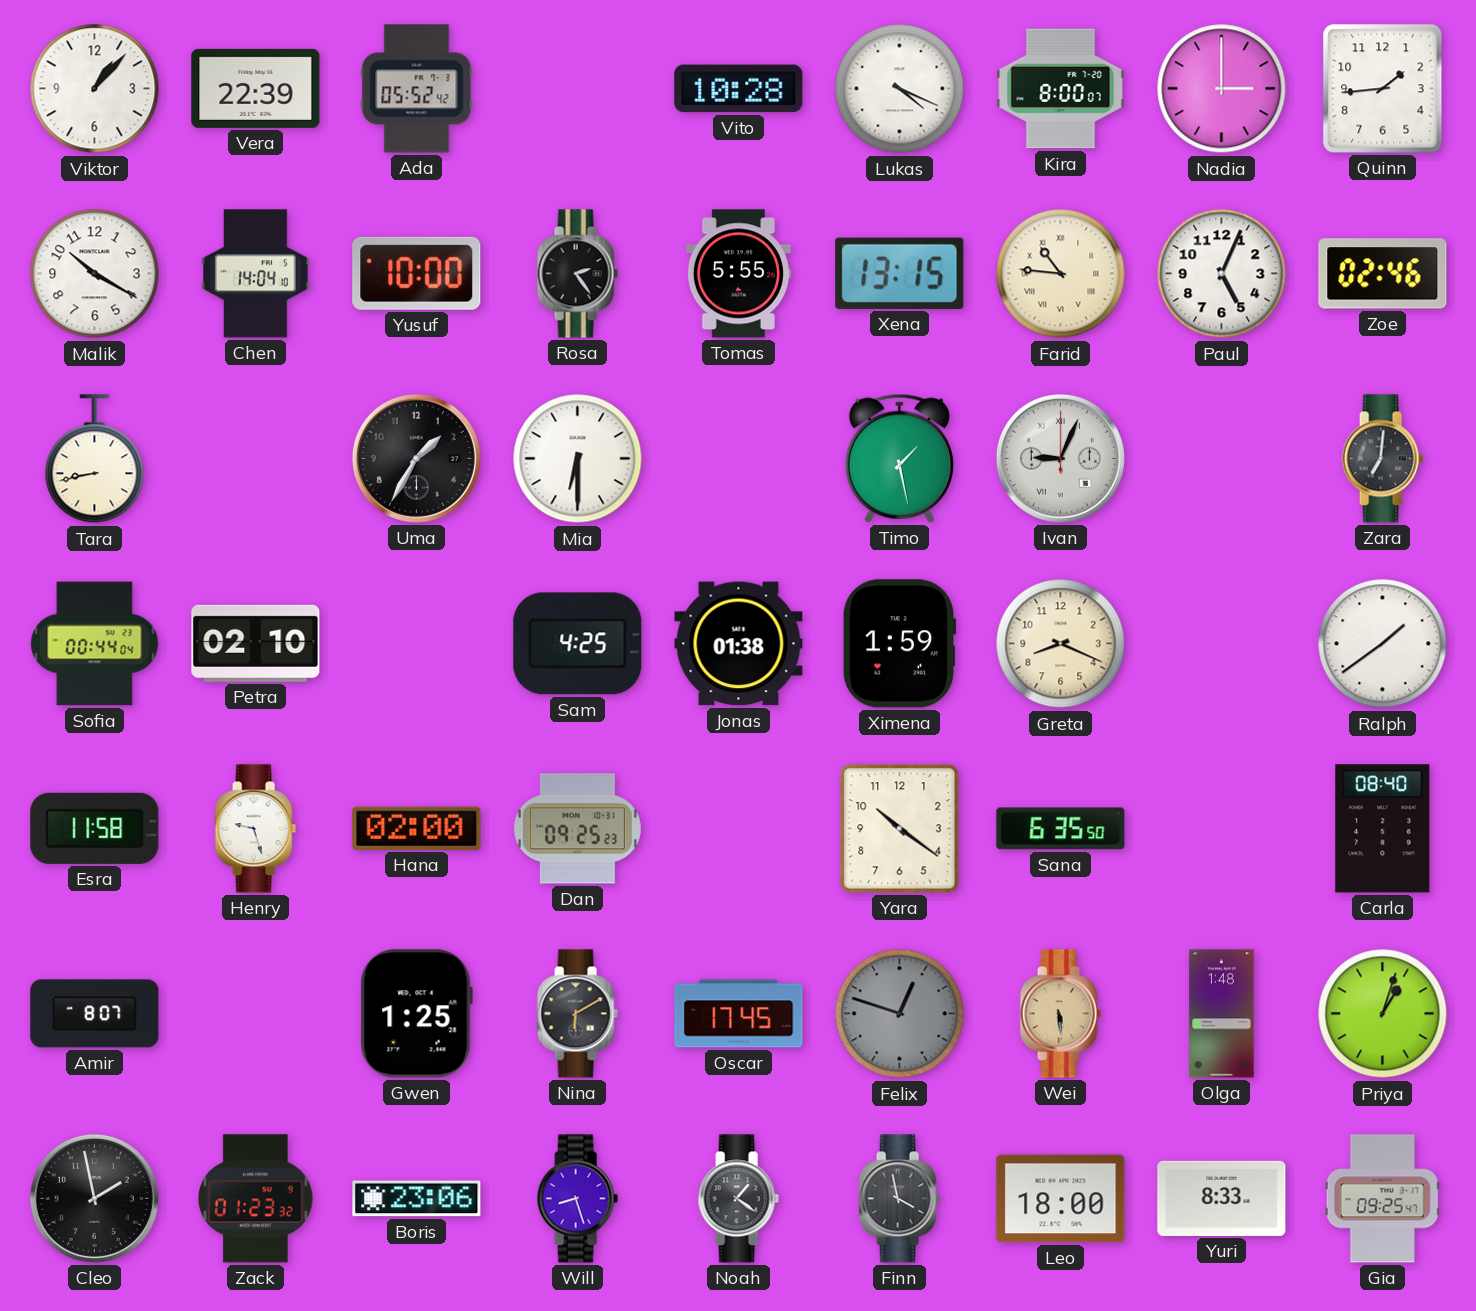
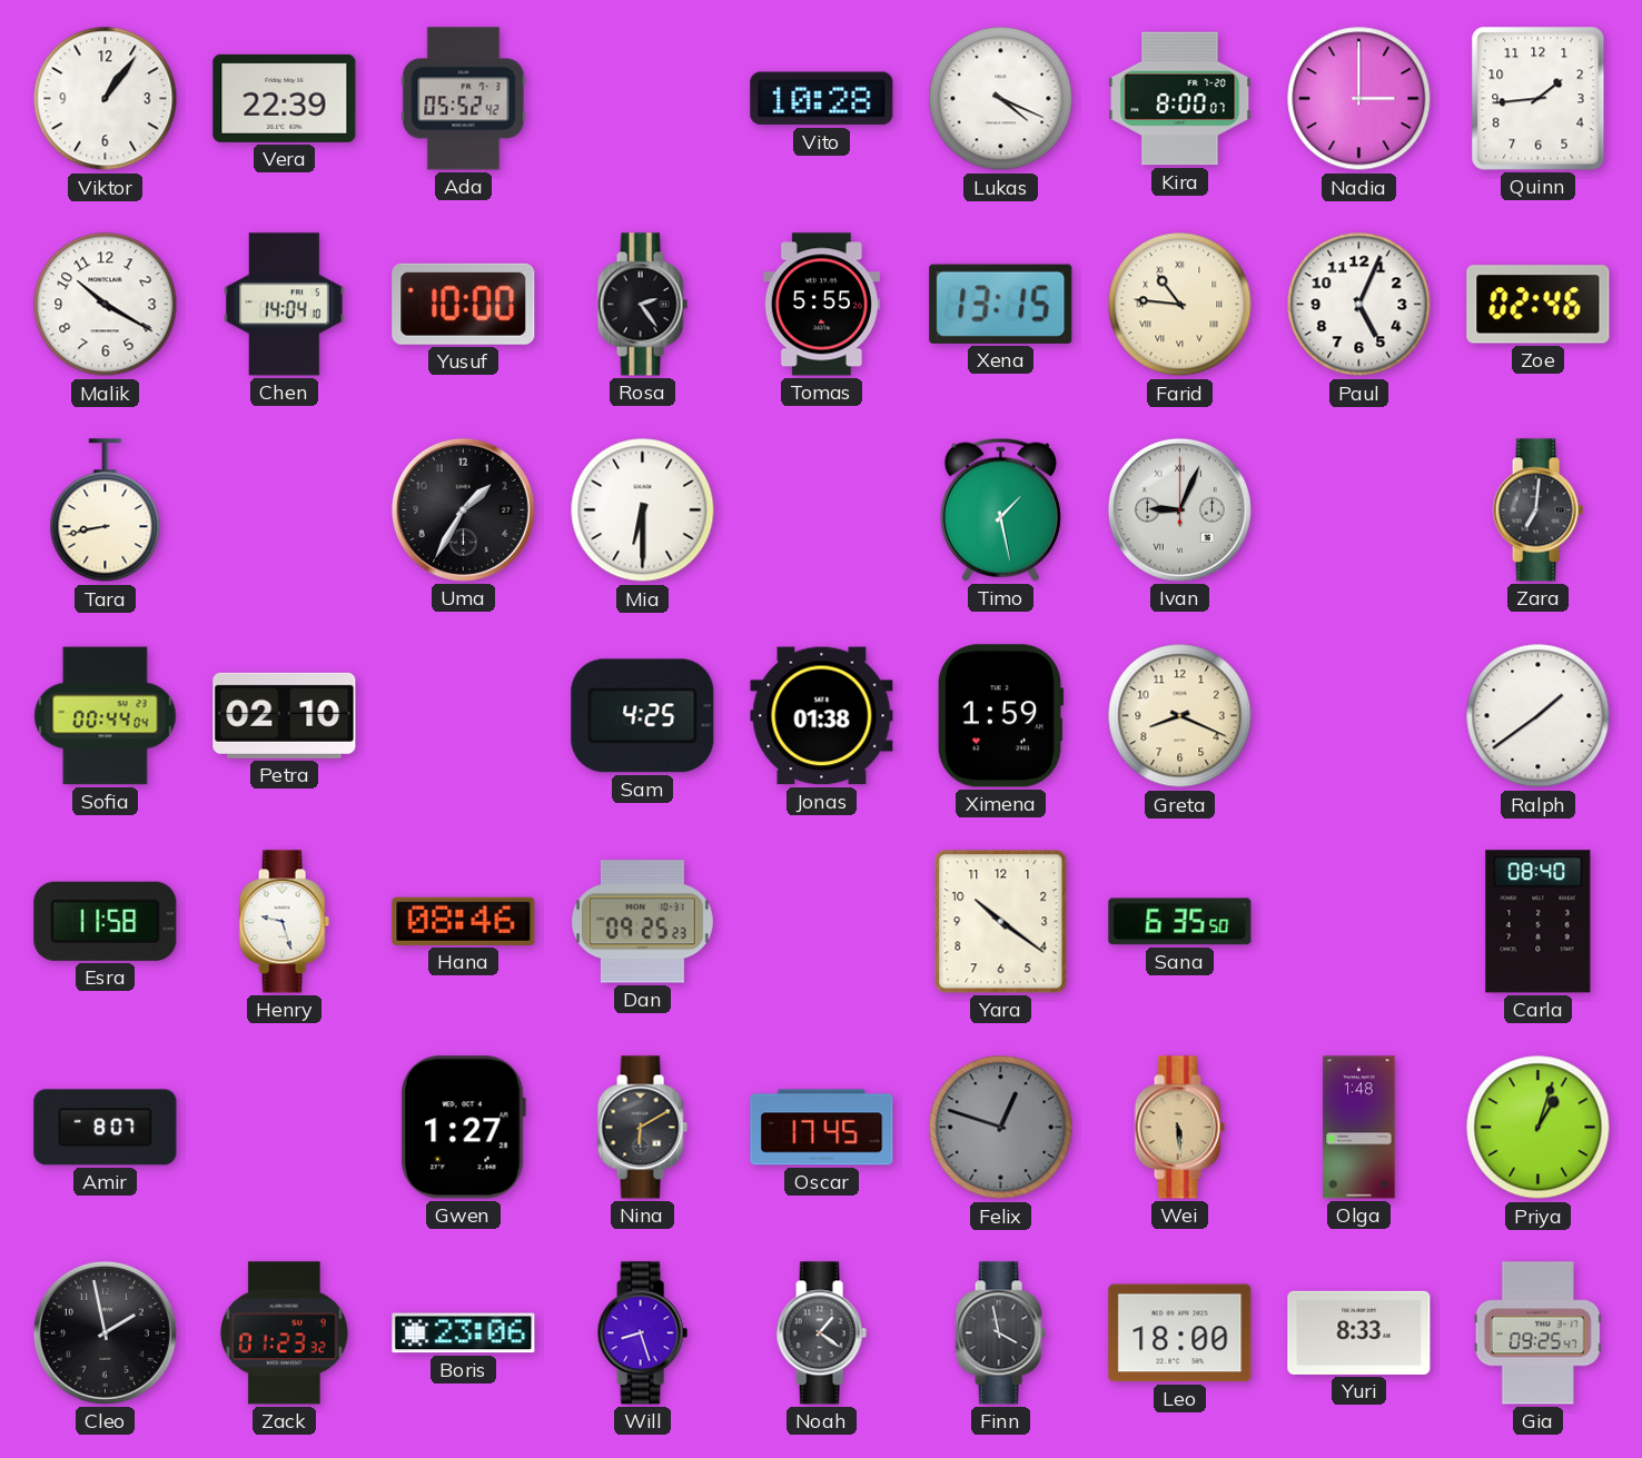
Viktor: 1:07 -> 1:06
Hana: 02:00 -> 08:46
Gwen: 1:25 -> 1:27
